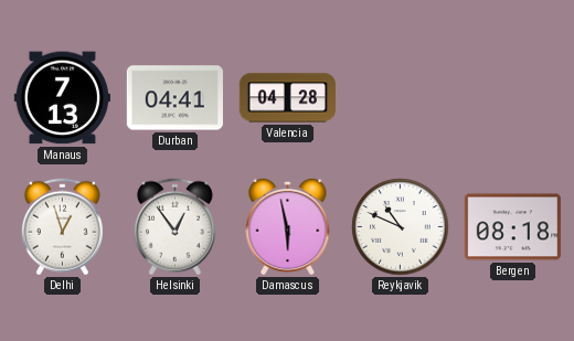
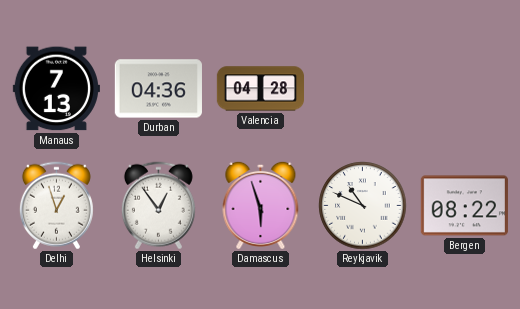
Durban: 04:41 -> 04:36
Damascus: 5:58 -> 5:57
Bergen: 08:18 -> 08:22
